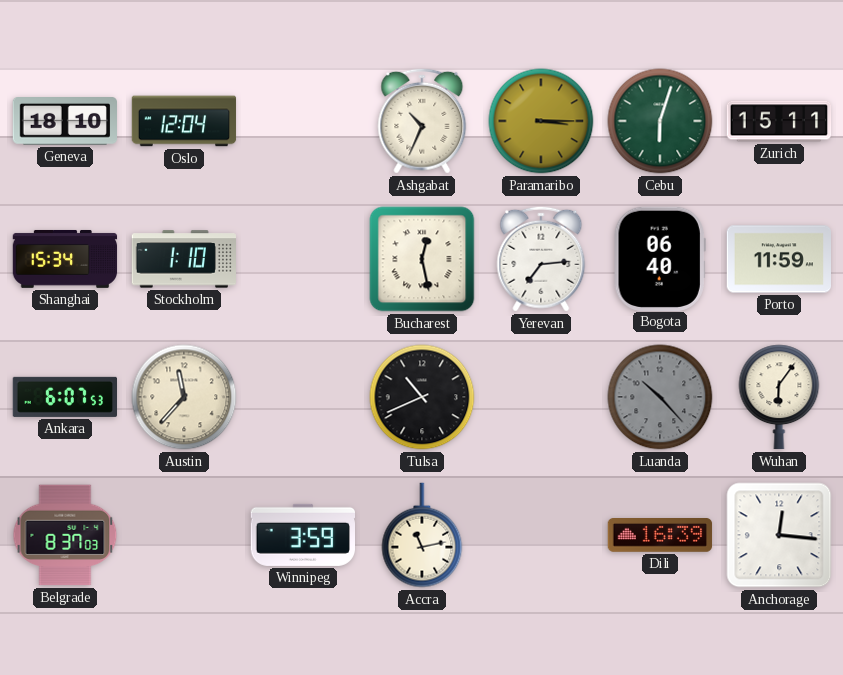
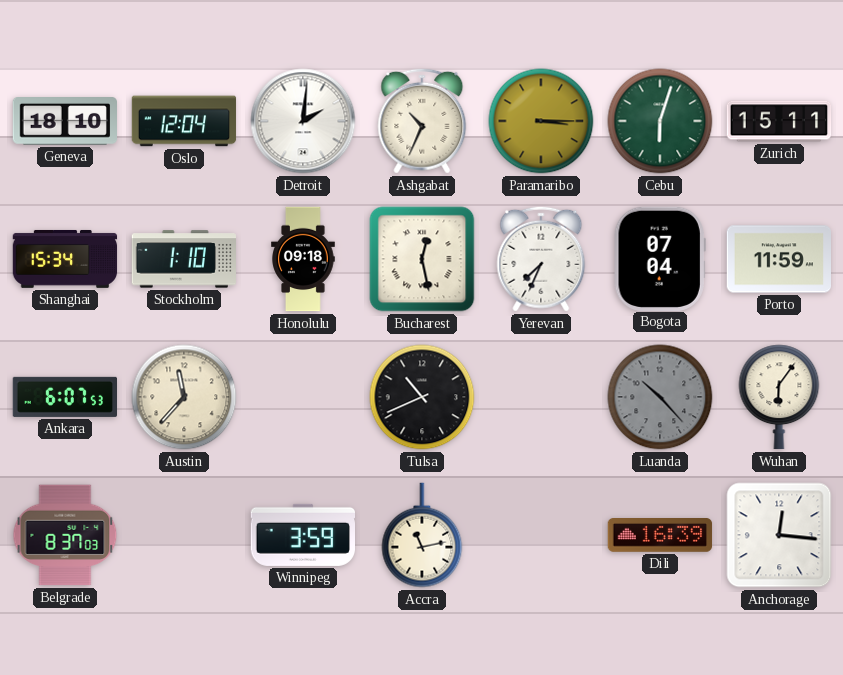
Detroit: none -> 2:01
Honolulu: none -> 09:18
Yerevan: 7:14 -> 7:34
Bogota: 06:40 -> 07:04
